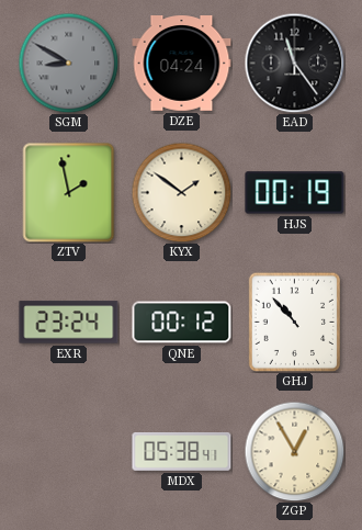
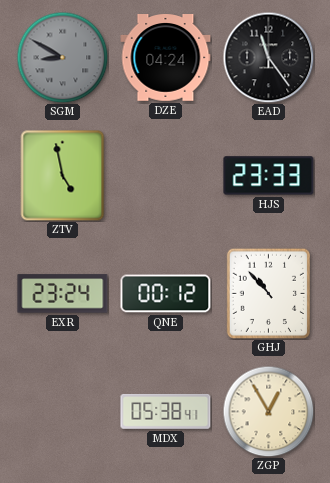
ZTV: 1:58 -> 4:58
KYX: 1:51 -> none
HJS: 00:19 -> 23:33
